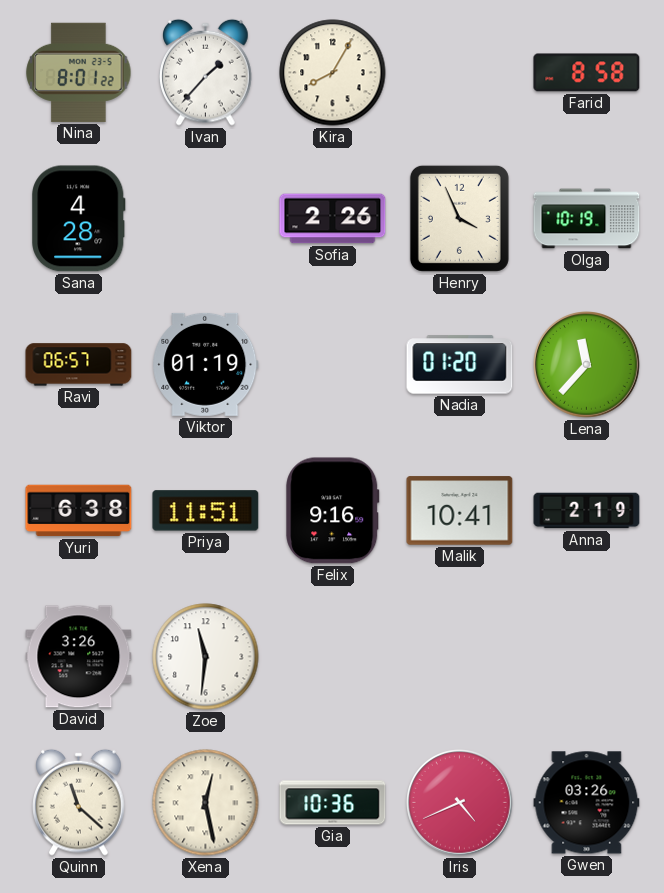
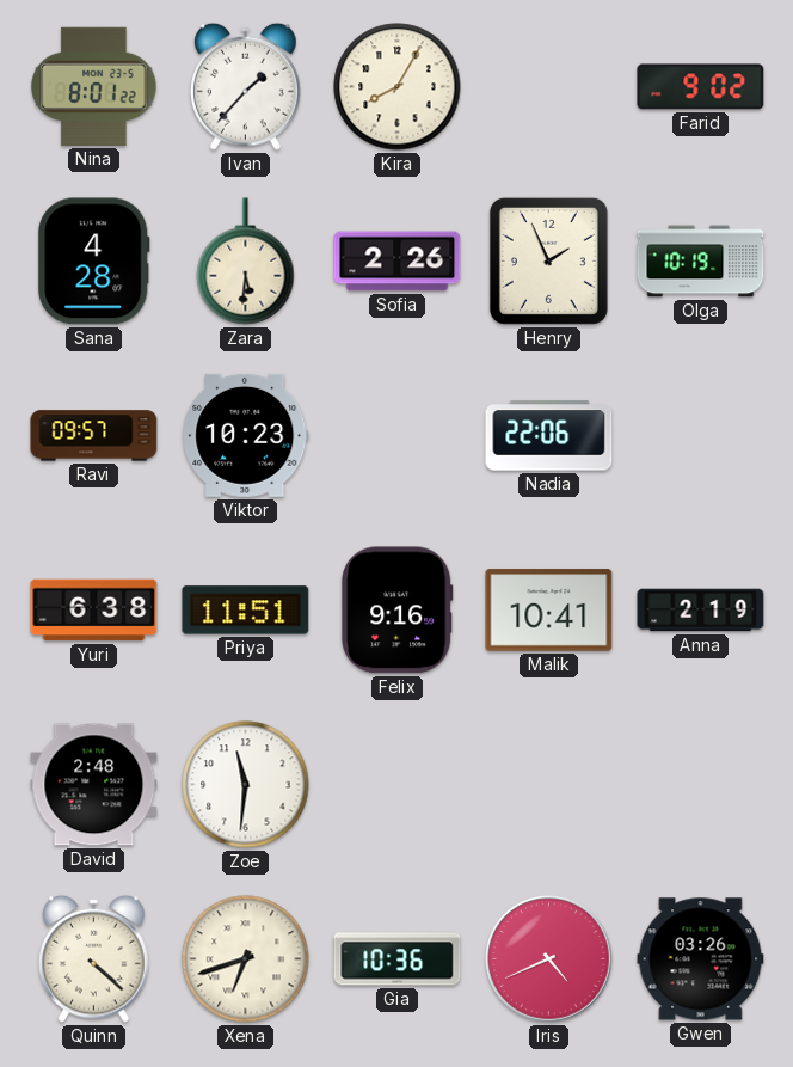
Farid: 8:58 -> 9:02
Zara: none -> 5:31
Henry: 3:56 -> 1:56
Ravi: 06:57 -> 09:57
Viktor: 01:19 -> 10:23
Nadia: 01:20 -> 22:06
Lena: 11:37 -> none
David: 3:26 -> 2:48
Quinn: 11:22 -> 4:22
Xena: 12:28 -> 6:42
